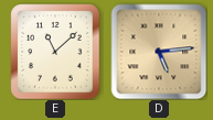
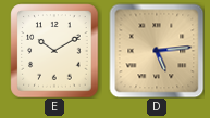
E: 11:08 -> 10:10
